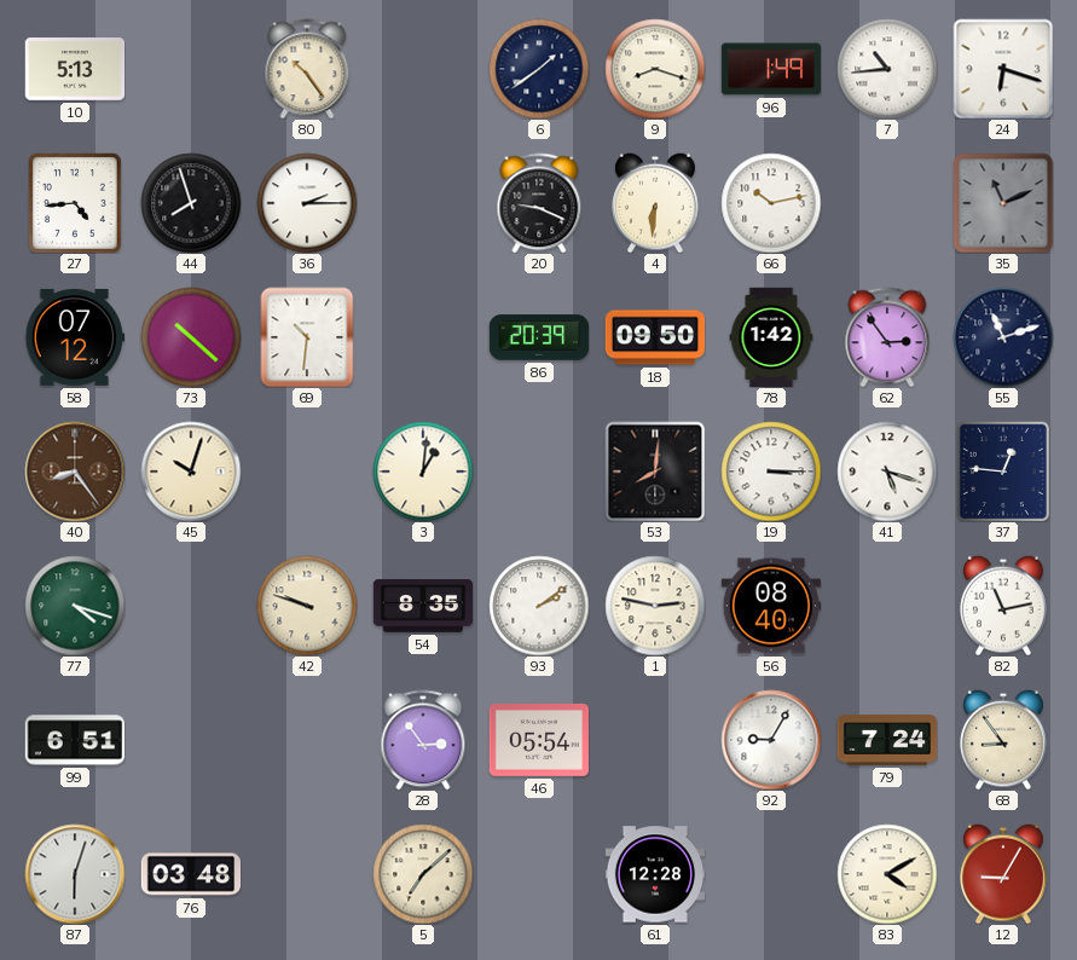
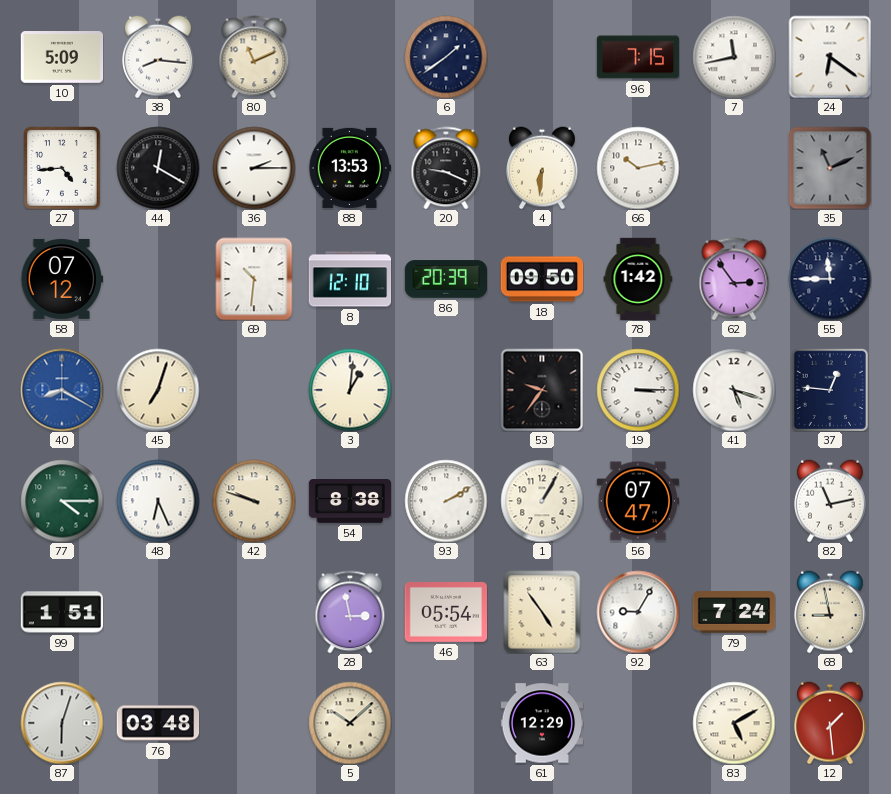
10: 5:13 -> 5:09
38: none -> 8:16
80: 10:24 -> 11:11
9: 8:18 -> none
96: 1:49 -> 7:15
7: 10:44 -> 11:43
24: 6:18 -> 6:21
44: 7:57 -> 12:20
88: none -> 13:53
73: 10:22 -> none
8: none -> 12:10
55: 11:12 -> 11:45
40: 8:24 -> 8:20
40 dial: brown -> blue
45: 10:03 -> 7:03
53: 8:01 -> 9:36
77: 4:18 -> 4:15
48: none -> 6:26
54: 8:35 -> 8:38
93: 2:09 -> 2:10
1: 2:47 -> 1:05
56: 08:40 -> 07:47
99: 6:51 -> 1:51
28: 2:54 -> 2:58
63: none -> 4:54
68: 8:54 -> 8:58
5: 7:08 -> 10:08
61: 12:28 -> 12:29
83: 4:10 -> 5:10
12: 9:05 -> 1:29
